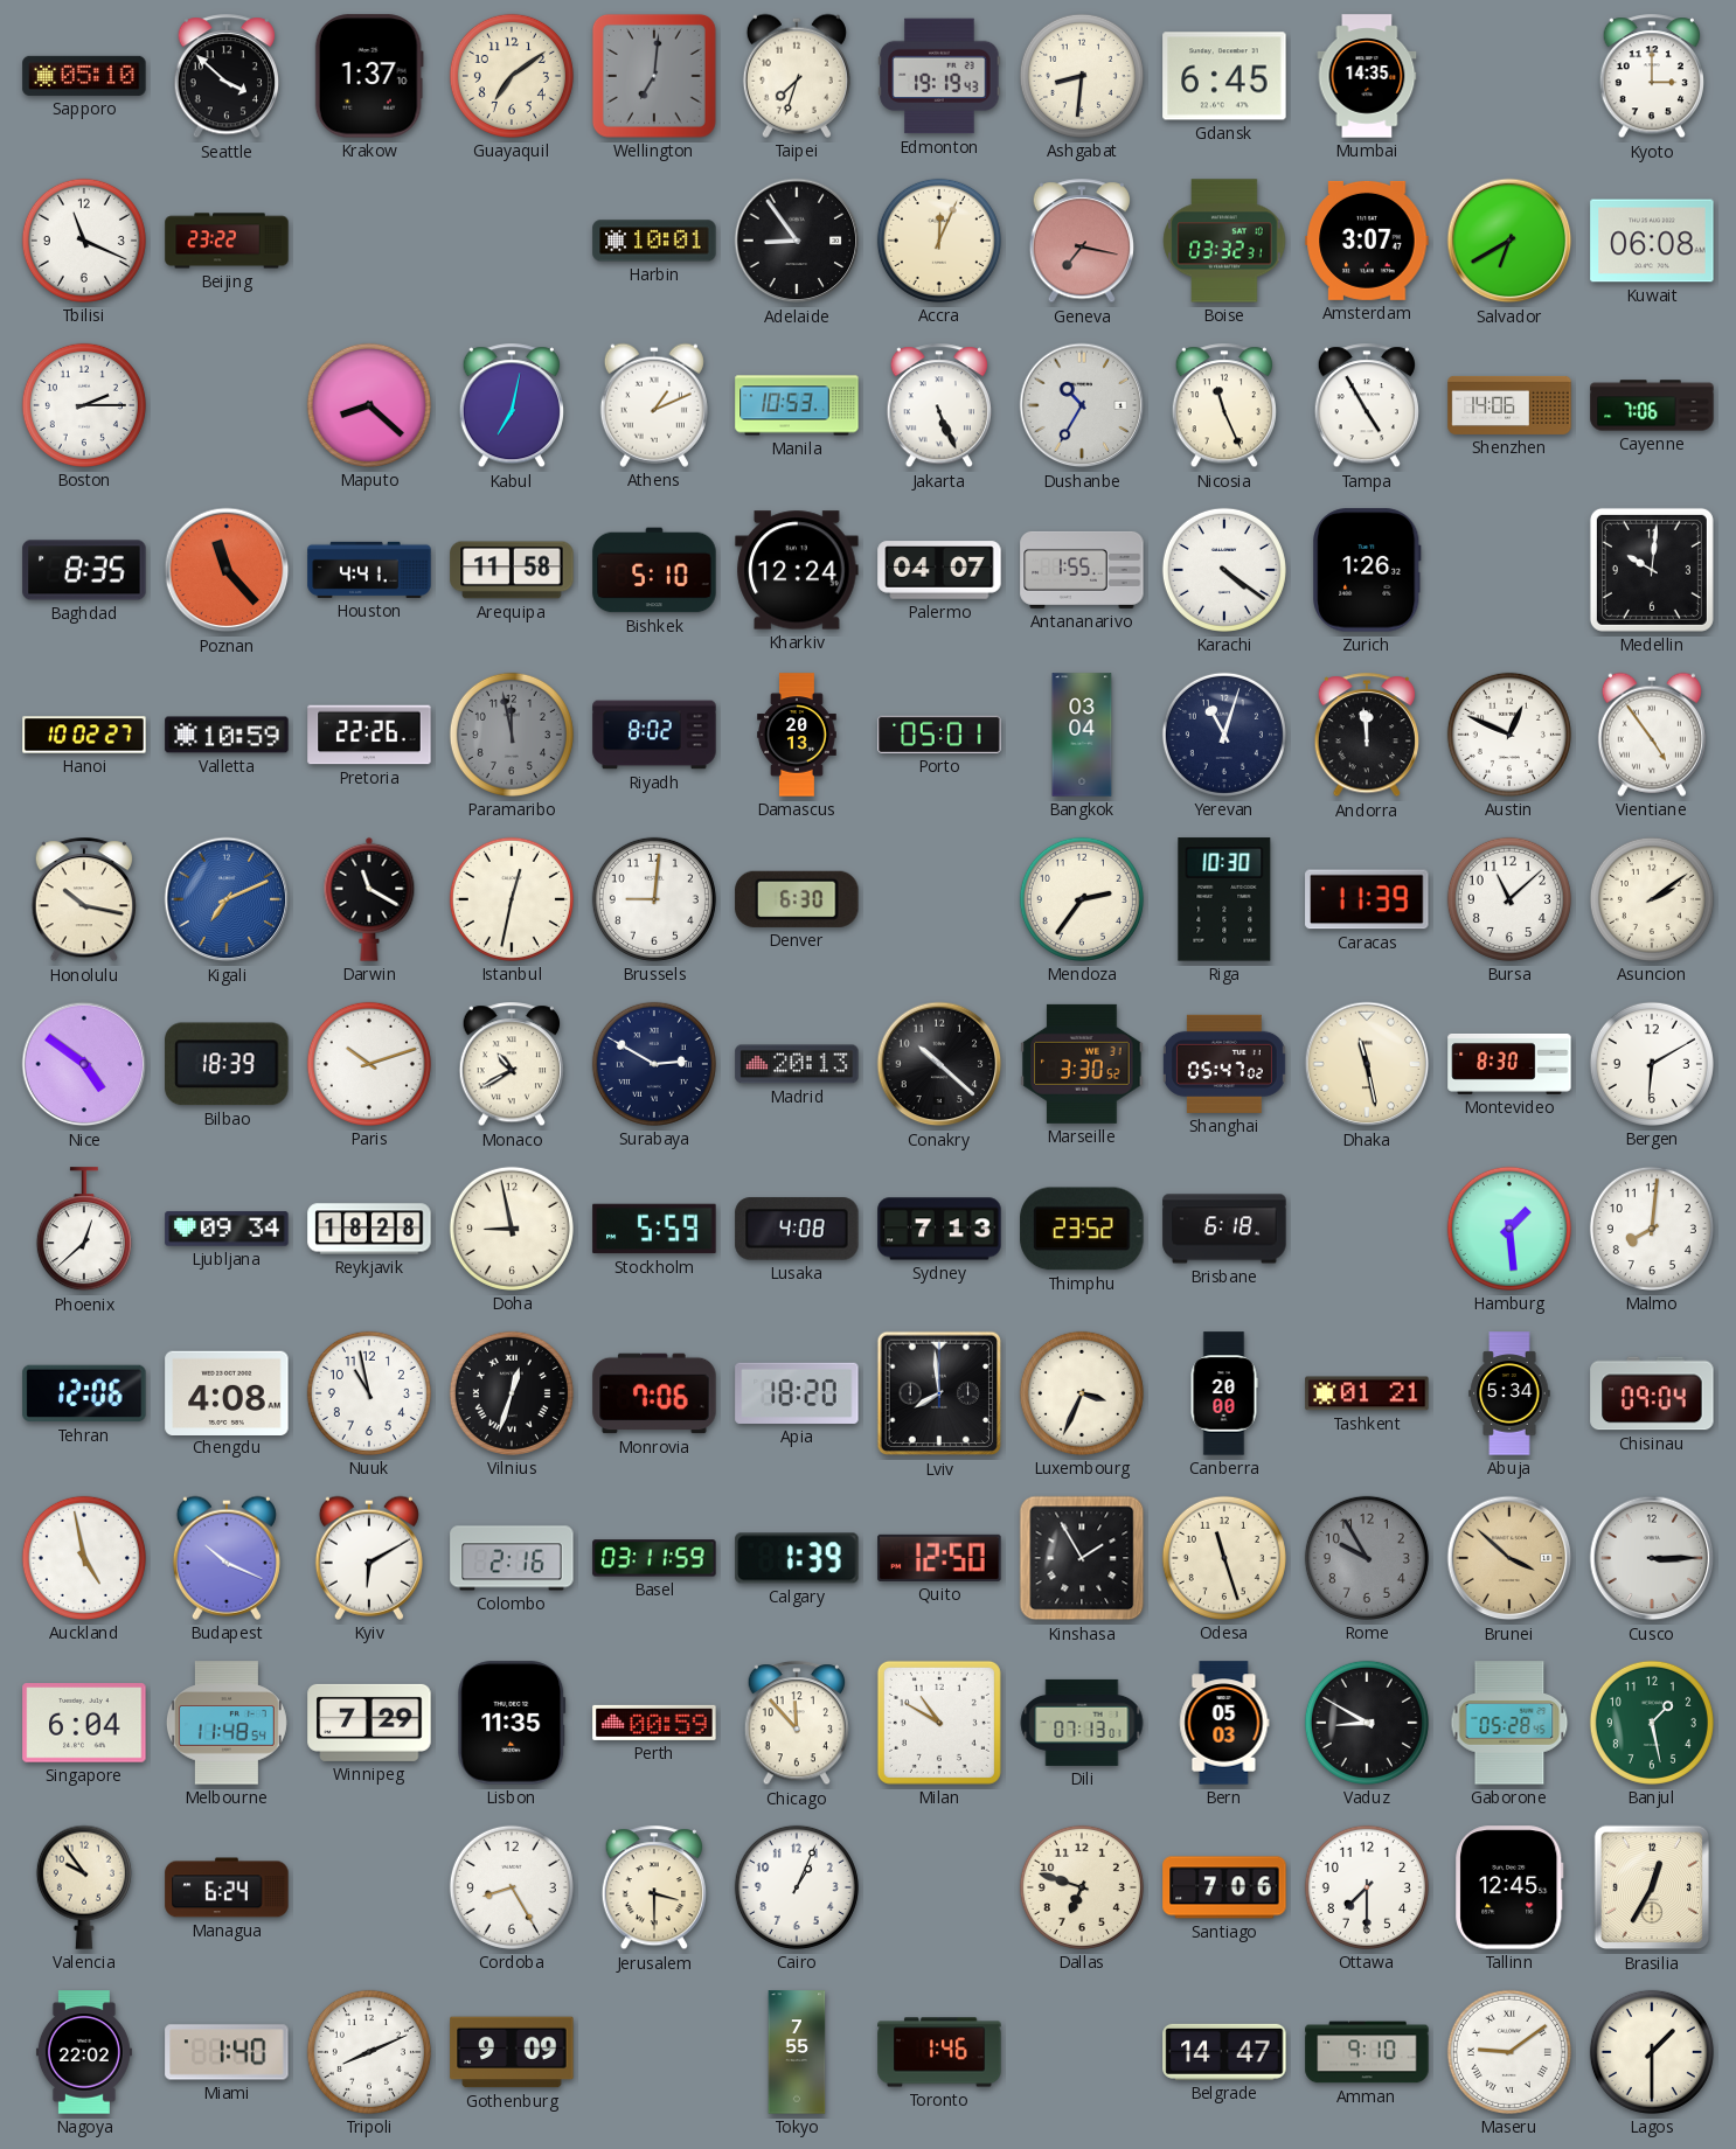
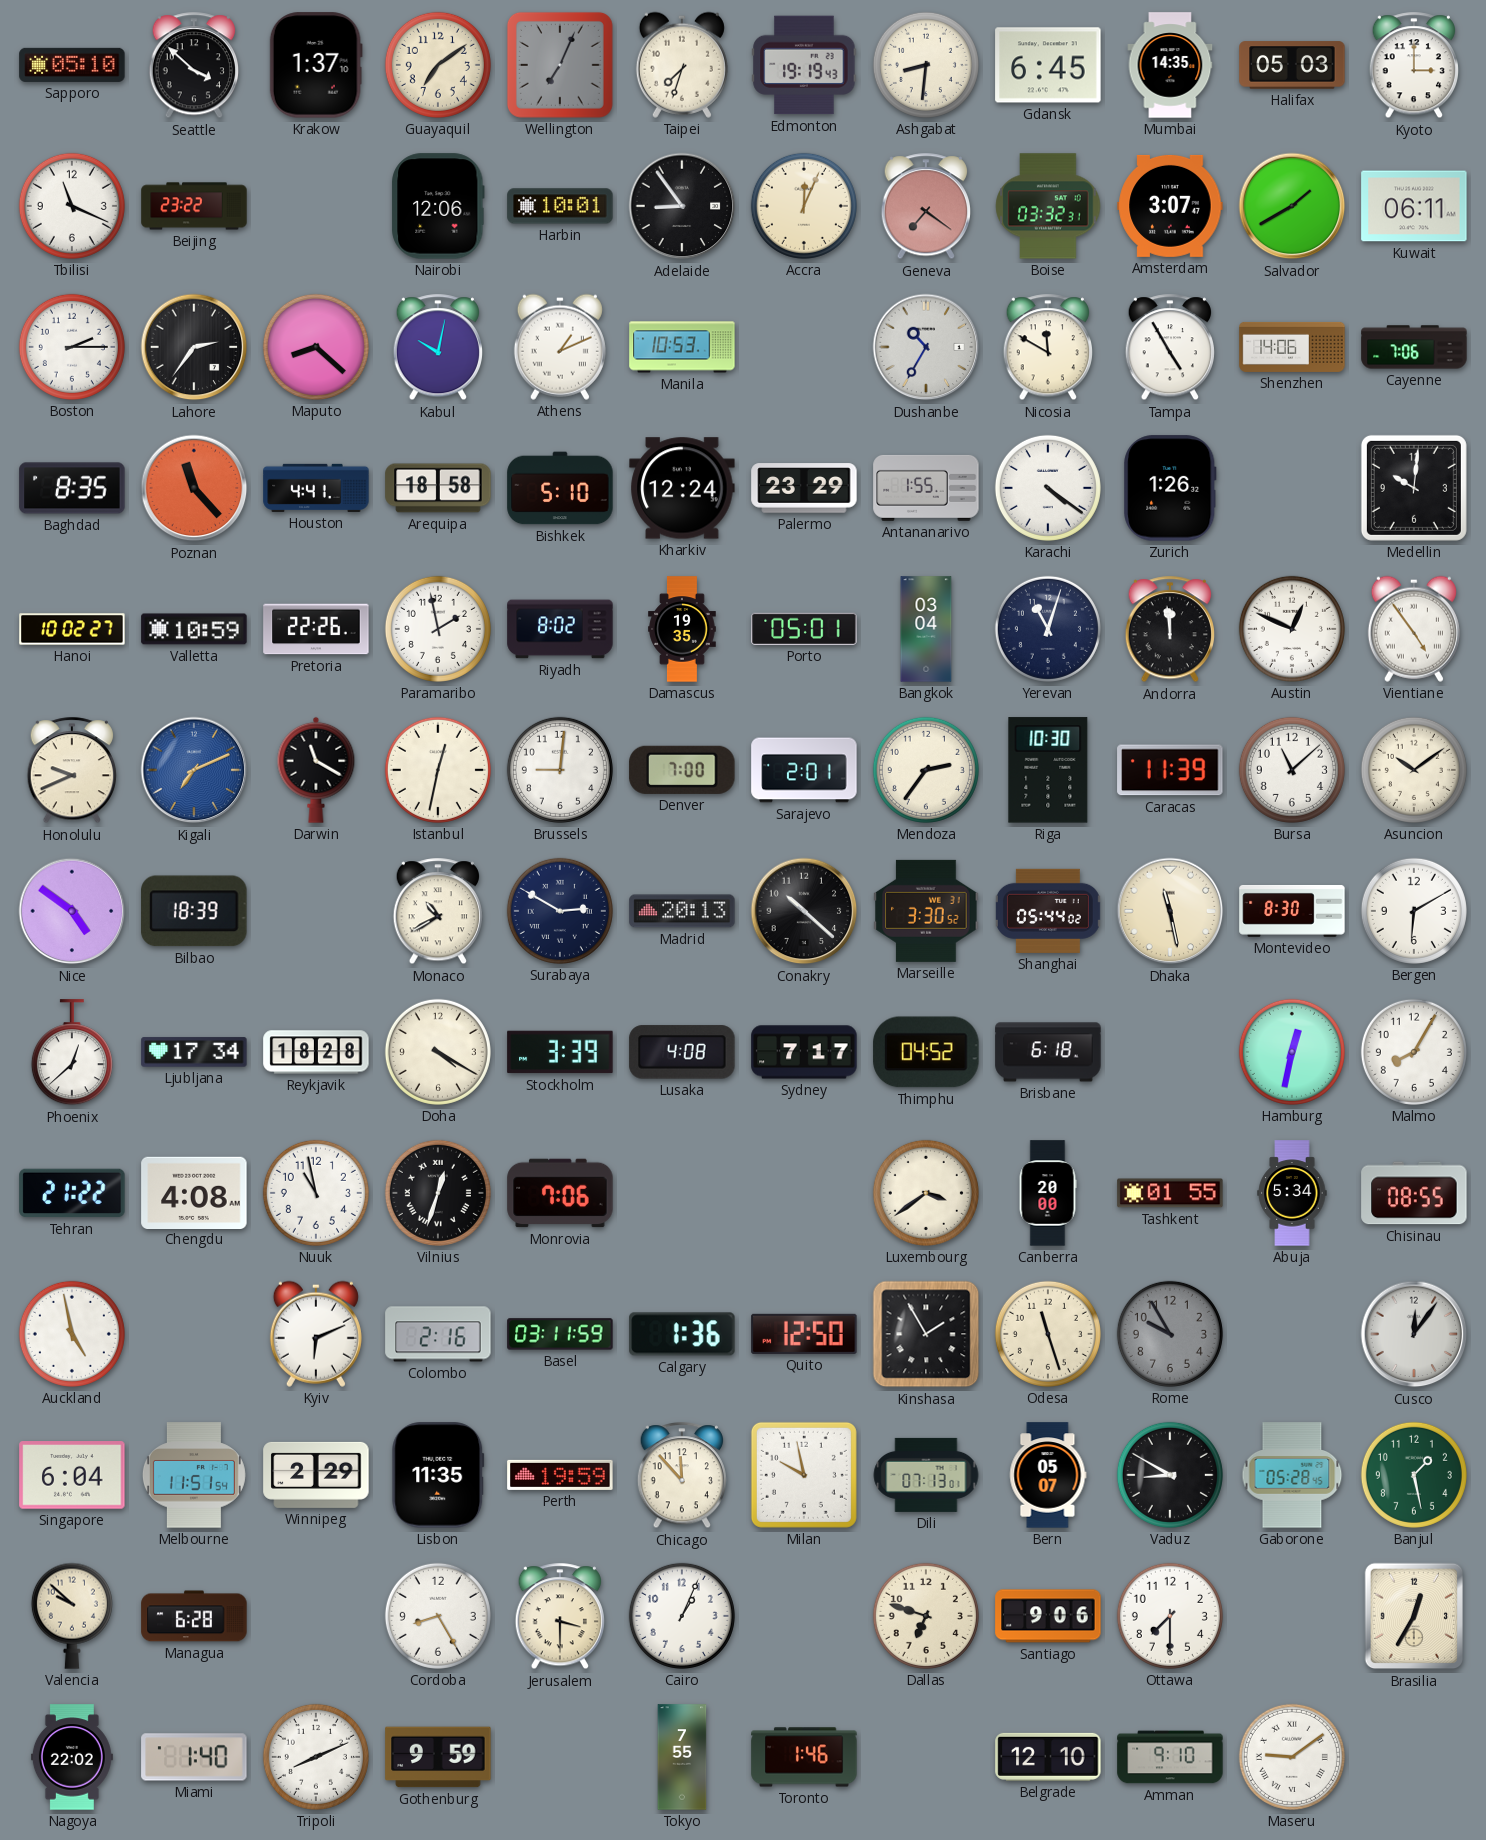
Wellington: 7:01 -> 7:04
Halifax: none -> 05:03
Nairobi: none -> 12:06
Geneva: 7:17 -> 7:21
Salvador: 6:40 -> 1:40
Kuwait: 06:08 -> 06:11
Lahore: none -> 2:36
Kabul: 7:02 -> 10:02
Jakarta: 5:26 -> none
Nicosia: 11:26 -> 11:50
Arequipa: 11:58 -> 18:58
Palermo: 04:07 -> 23:29
Paramaribo: 11:58 -> 1:58
Paramaribo dial: grey -> white
Damascus: 20:13 -> 19:35
Honolulu: 10:17 -> 9:41
Denver: 6:30 -> 7:00
Sarajevo: none -> 2:01
Asuncion: 2:09 -> 10:09
Paris: 10:12 -> none
Shanghai: 05:47 -> 05:44
Ljubljana: 09:34 -> 17:34
Doha: 8:58 -> 4:20
Stockholm: 5:59 -> 3:39
Sydney: 7:13 -> 7:17
Thimphu: 23:52 -> 04:52
Hamburg: 1:29 -> 12:32
Malmo: 8:01 -> 8:05
Tehran: 12:06 -> 21:22
Apia: 18:20 -> none
Lviv: 7:59 -> none
Luxembourg: 3:34 -> 3:39
Tashkent: 01:21 -> 01:55
Chisinau: 09:04 -> 08:55
Budapest: 10:19 -> none
Kyiv: 6:10 -> 6:11
Calgary: 1:39 -> 1:36
Brunei: 3:52 -> none
Cusco: 3:15 -> 12:06
Melbourne: 11:48 -> 11:51
Winnipeg: 7:29 -> 2:29
Perth: 00:59 -> 19:59
Milan: 10:50 -> 9:58
Bern: 05:03 -> 05:07
Valencia: 9:54 -> 9:52
Managua: 6:24 -> 6:28
Santiago: 7:06 -> 9:06
Tallinn: 12:45 -> none
Gothenburg: 9:09 -> 9:59
Belgrade: 14:47 -> 12:10
Lagos: 1:30 -> none
